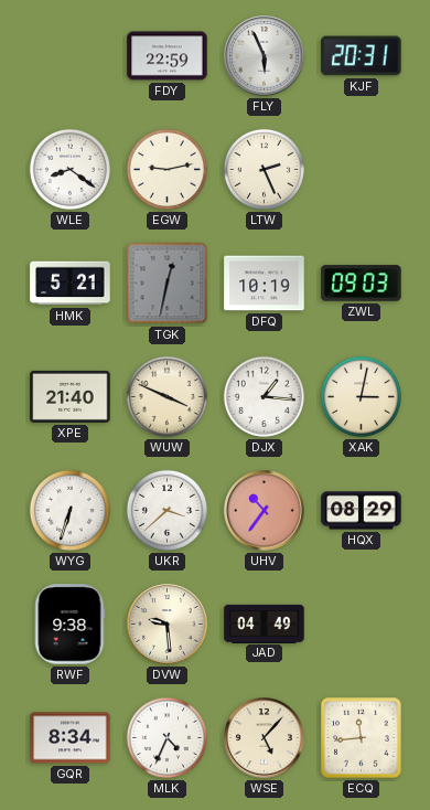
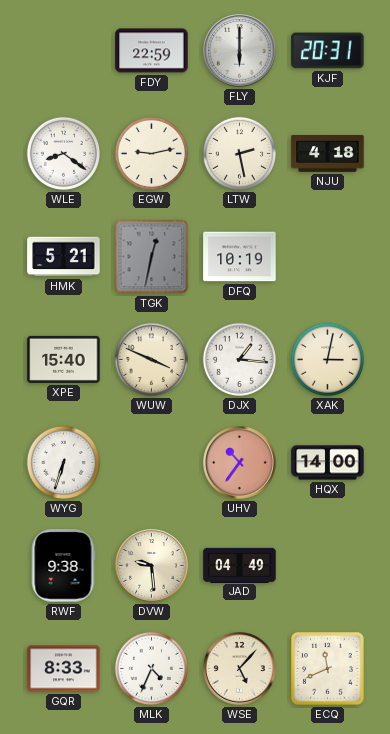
FLY: 5:56 -> 6:00
LTW: 2:26 -> 2:28
NJU: none -> 4:18
ZWL: 09:03 -> none
XPE: 21:40 -> 15:40
UKR: 3:38 -> none
HQX: 08:29 -> 14:00
GQR: 8:34 -> 8:33
ECQ: 11:44 -> 11:41
